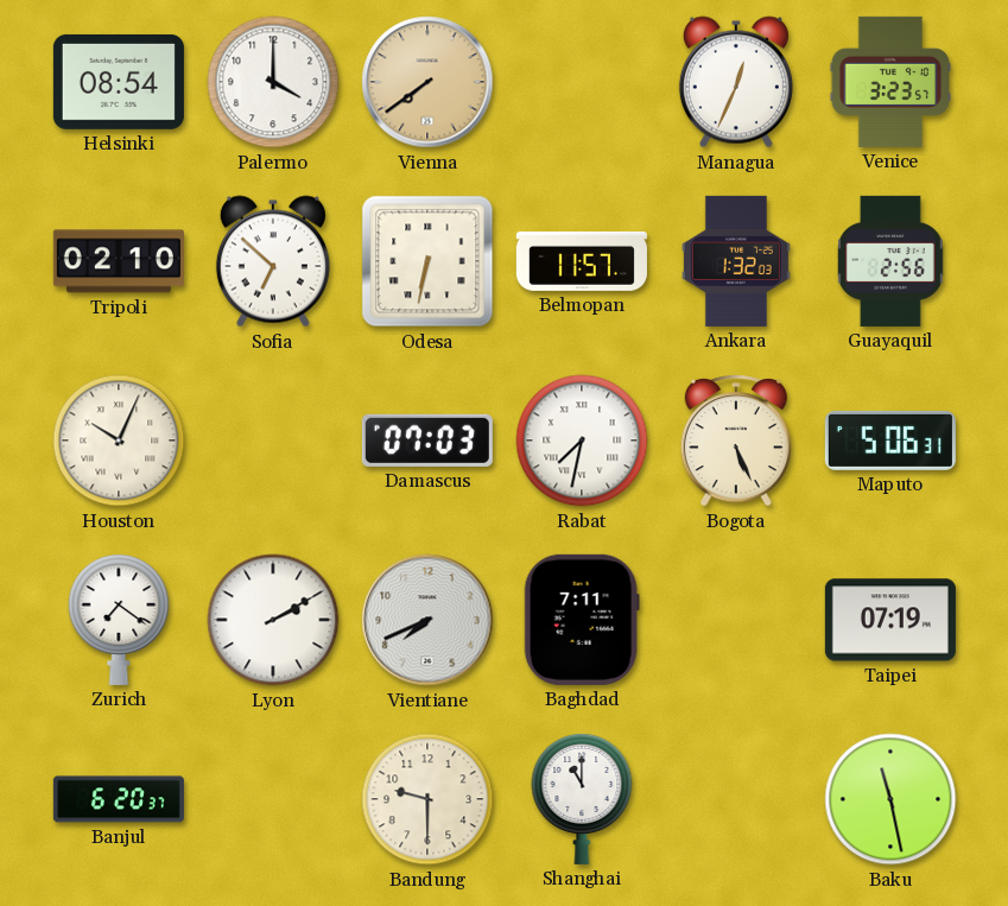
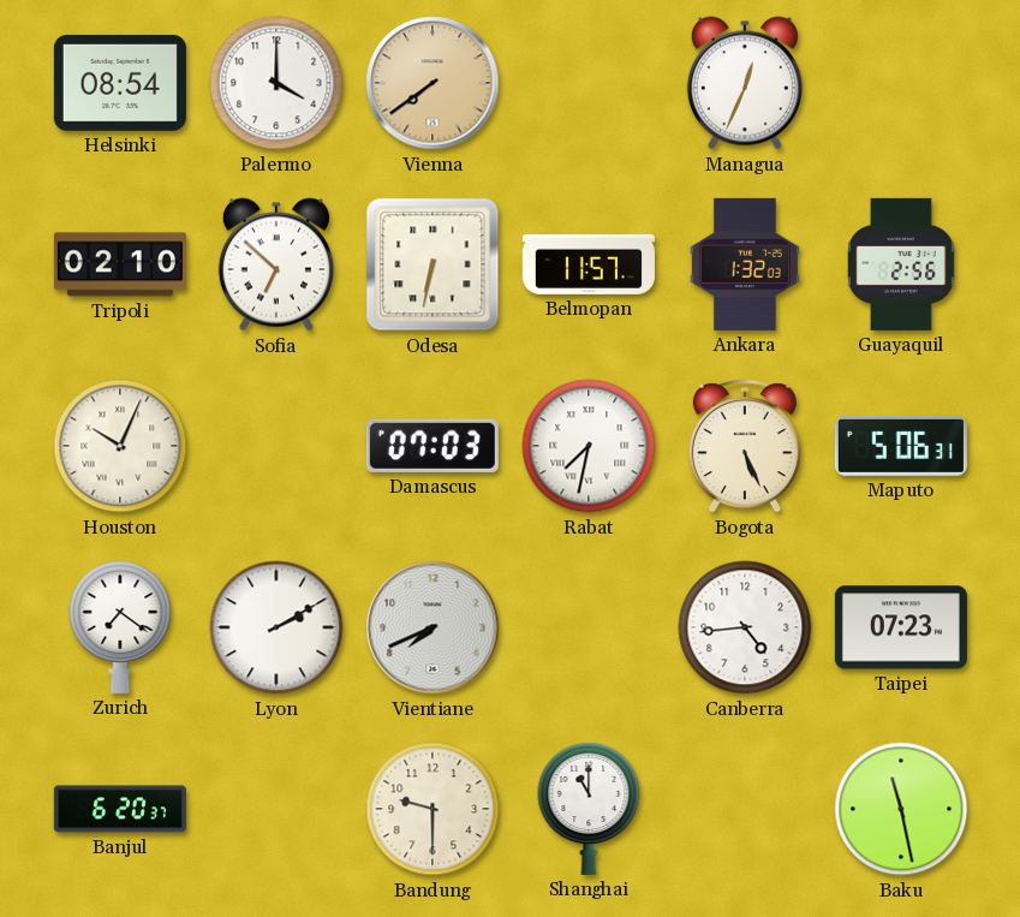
Venice: 3:23 -> none
Baghdad: 7:11 -> none
Canberra: none -> 4:44
Taipei: 07:19 -> 07:23
